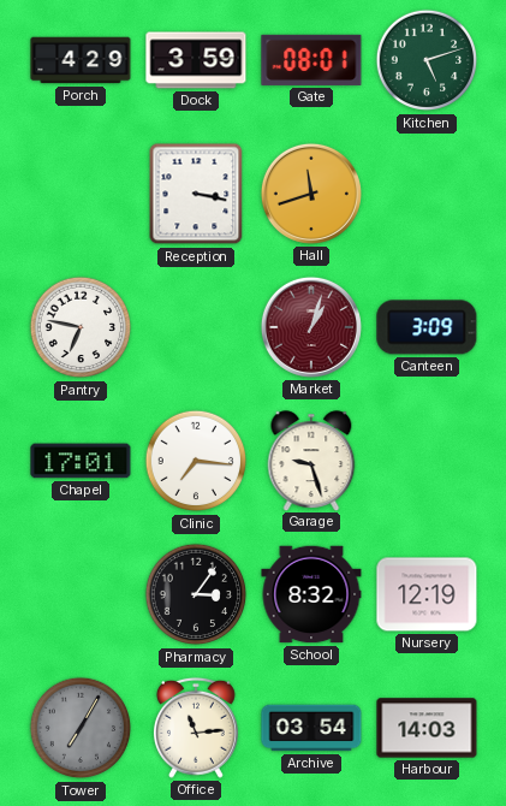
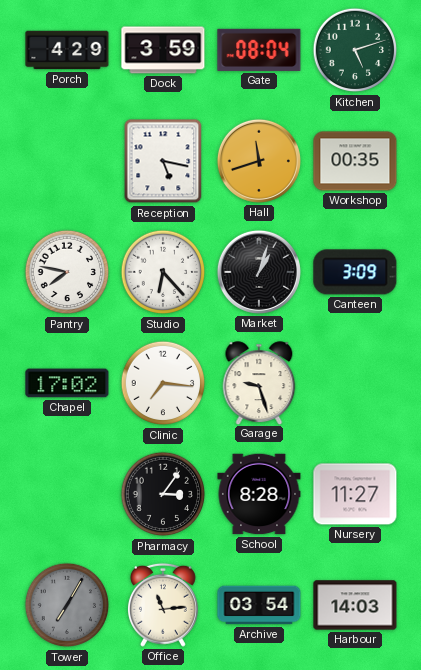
Gate: 08:01 -> 08:04
Reception: 3:17 -> 5:17
Workshop: none -> 00:35
Pantry: 6:47 -> 7:47
Studio: none -> 6:23
Market dial: burgundy -> black
Chapel: 17:01 -> 17:02
School: 8:32 -> 8:28
Nursery: 12:19 -> 11:27
